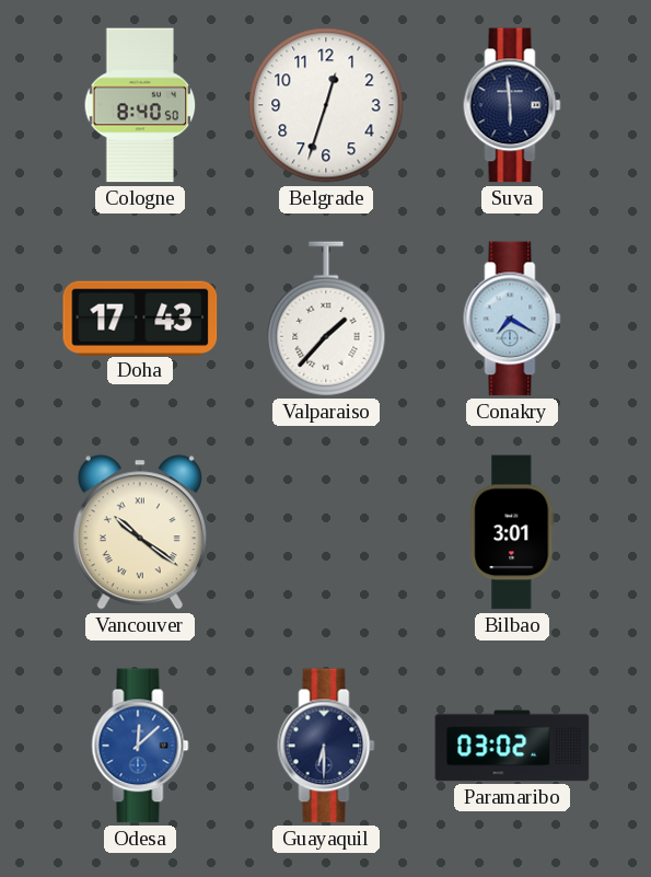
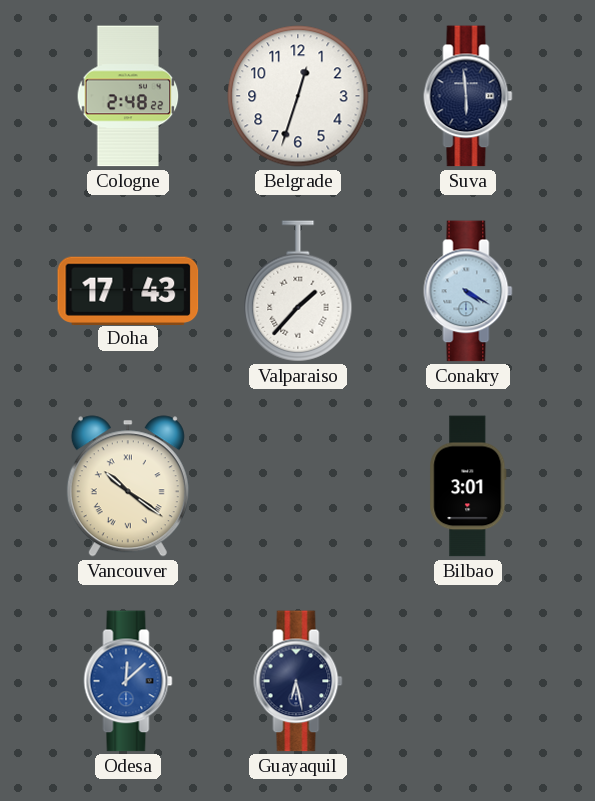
Cologne: 8:40 -> 2:48
Conakry: 7:20 -> 4:20
Guayaquil: 6:30 -> 6:28
Paramaribo: 03:02 -> none
